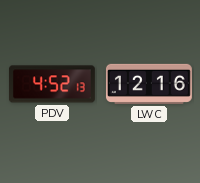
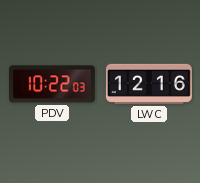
PDV: 4:52 -> 10:22
